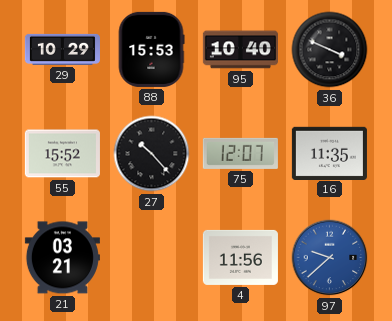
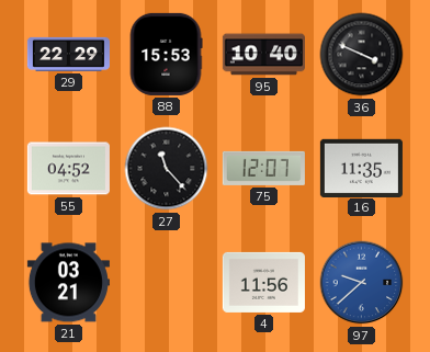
29: 10:29 -> 22:29
55: 15:52 -> 04:52
27: 10:23 -> 11:23
